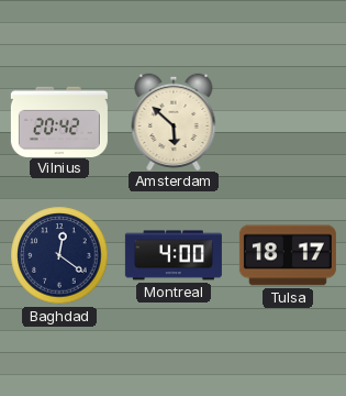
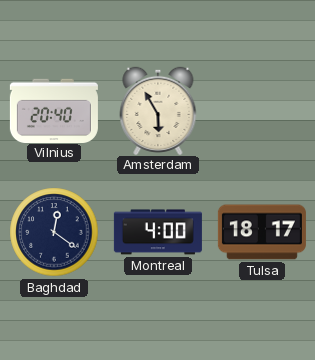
Vilnius: 20:42 -> 20:40
Amsterdam: 5:52 -> 5:55
